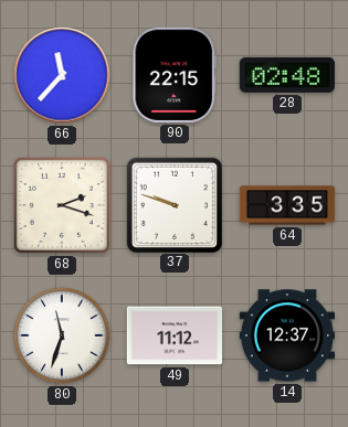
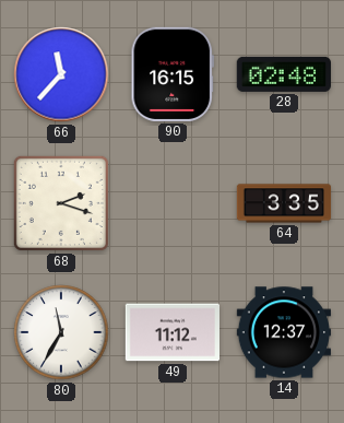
90: 22:15 -> 16:15
37: 9:48 -> none
80: 11:33 -> 11:35
